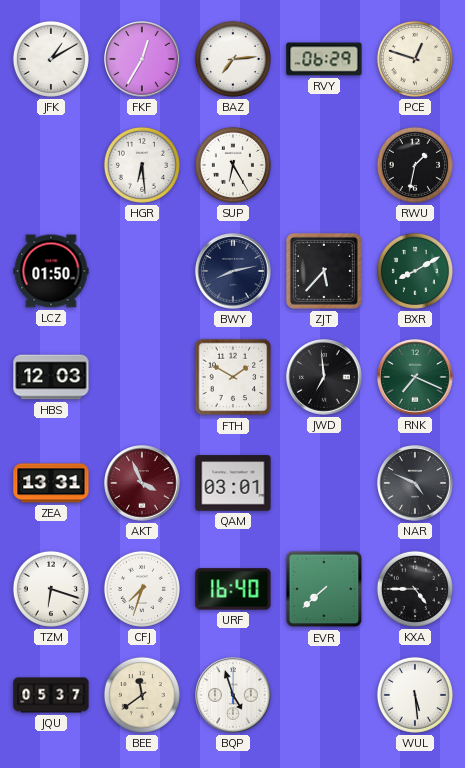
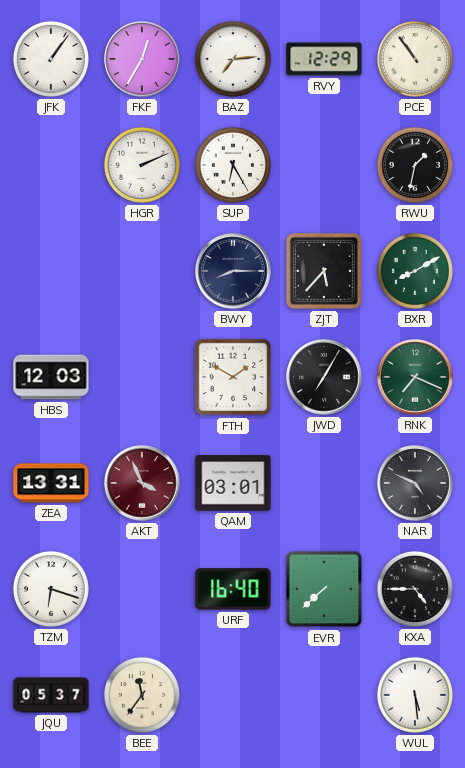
JFK: 1:10 -> 1:06
RVY: 06:29 -> 12:29
PCE: 12:48 -> 10:54
HGR: 6:29 -> 2:11
LCZ: 01:50 -> none
BWY: 8:13 -> 8:15
JWD: 6:59 -> 7:05
CFJ: 7:33 -> none
BEE: 11:39 -> 11:36
BQP: 4:57 -> none
